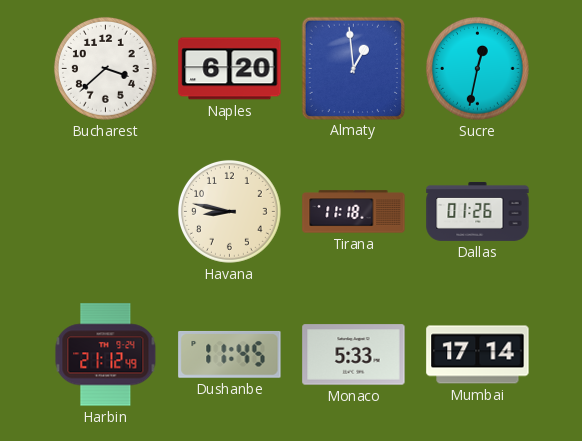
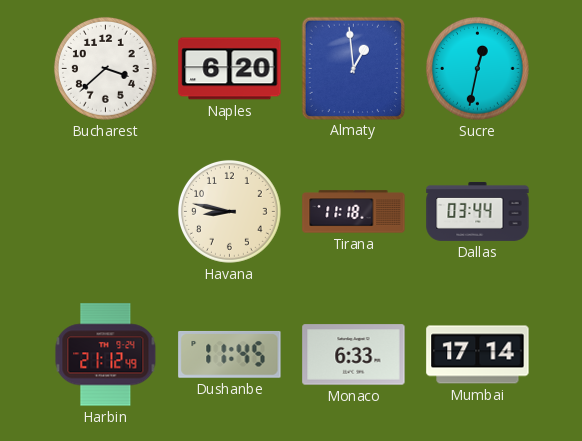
Dallas: 01:26 -> 03:44
Monaco: 5:33 -> 6:33
